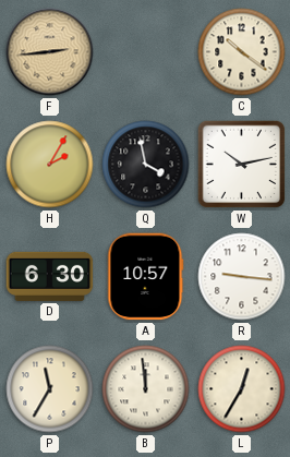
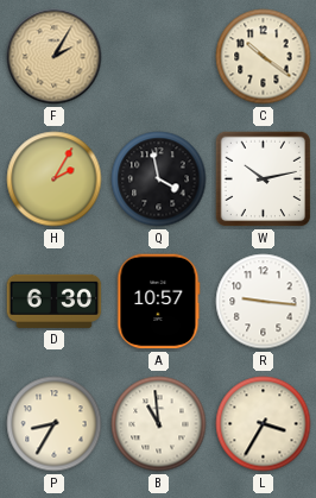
F: 2:44 -> 2:05
P: 11:35 -> 8:35
B: 11:59 -> 10:59
L: 12:35 -> 3:35
